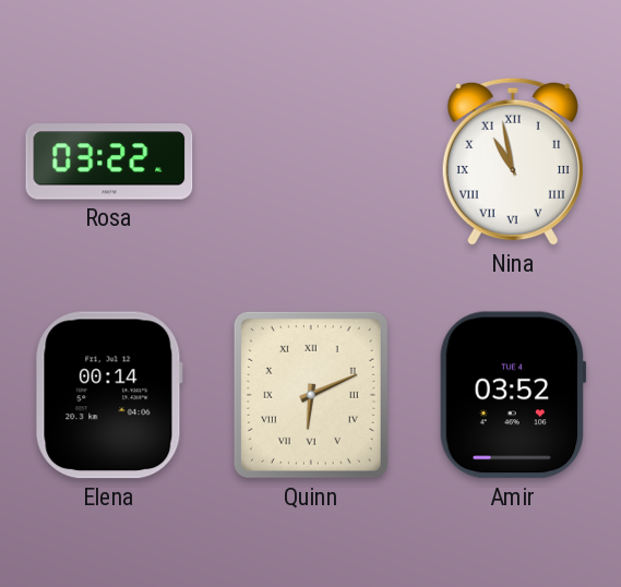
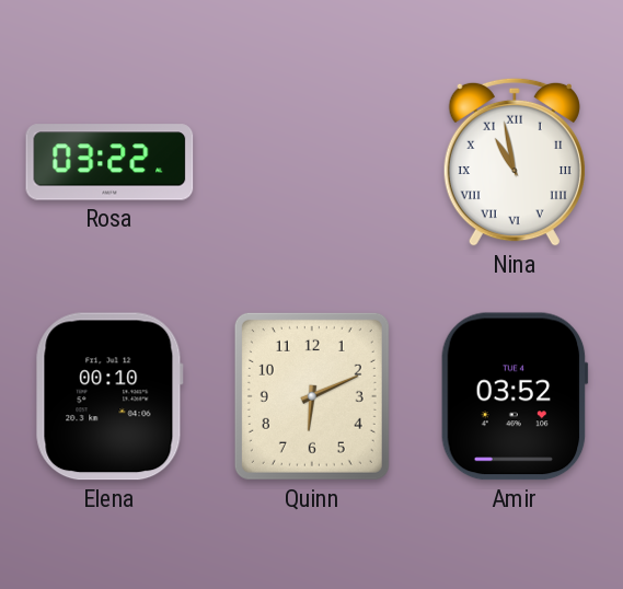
Elena: 00:14 -> 00:10
Quinn numerals: Roman -> Arabic
